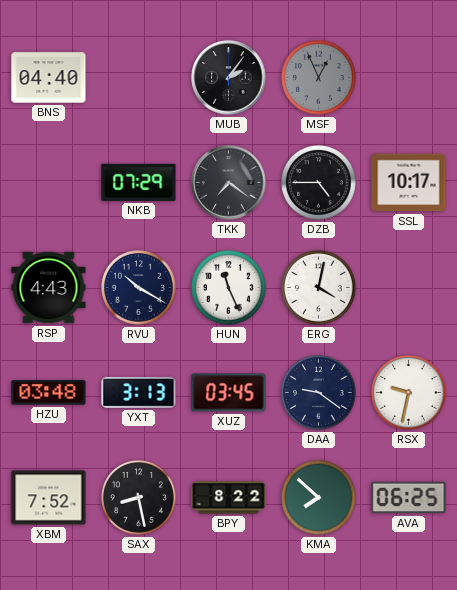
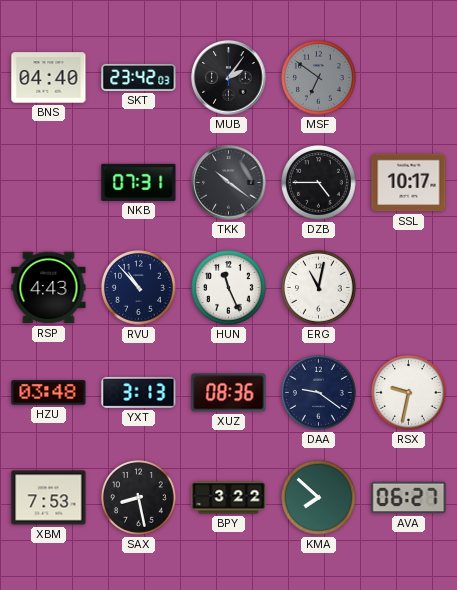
SKT: none -> 23:42
MSF: 12:56 -> 6:51
NKB: 07:29 -> 07:31
TKK: 7:21 -> 10:21
RVU: 10:20 -> 10:53
ERG: 4:02 -> 11:02
XUZ: 03:45 -> 08:36
XBM: 7:52 -> 7:53
BPY: 8:22 -> 3:22
AVA: 06:25 -> 06:27
